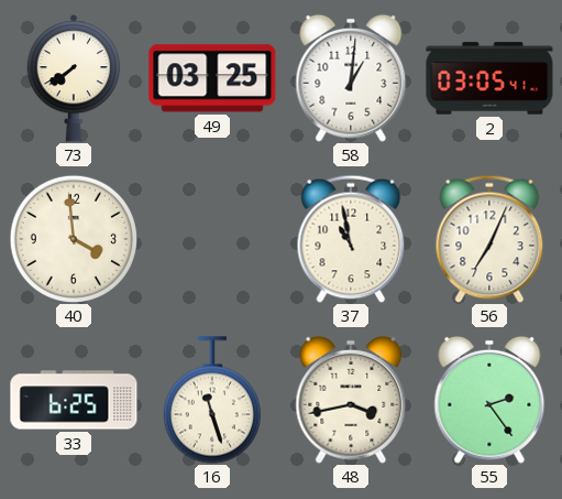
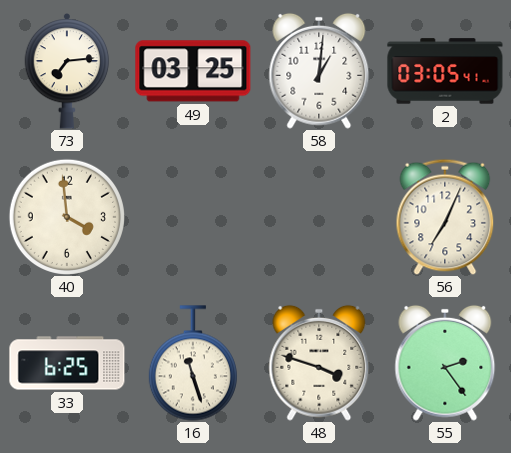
73: 7:39 -> 7:14
37: 10:58 -> none
48: 3:43 -> 3:48
